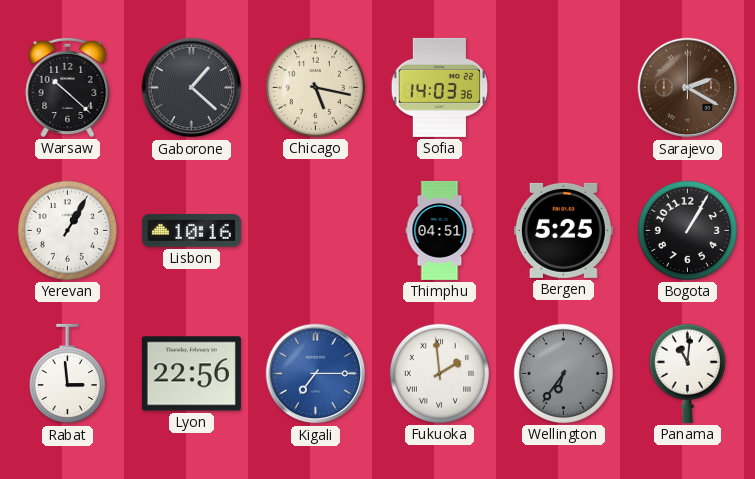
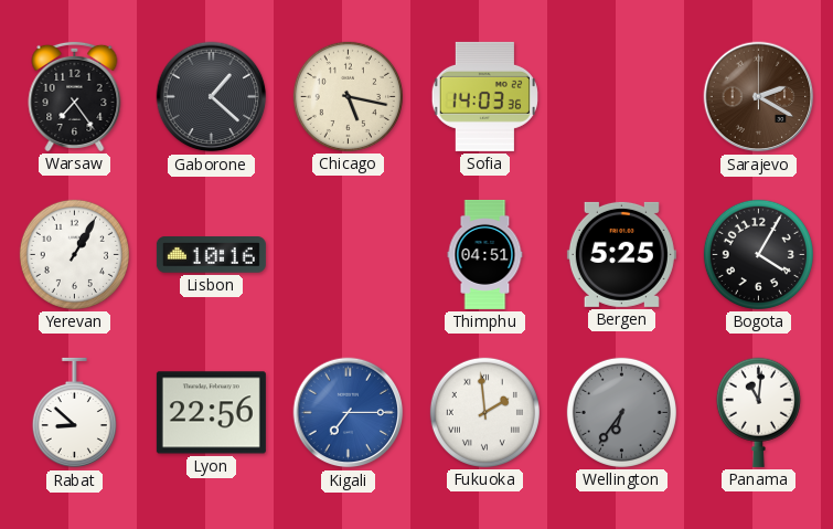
Warsaw: 10:22 -> 7:24
Bogota: 1:05 -> 4:05
Rabat: 2:59 -> 8:52
